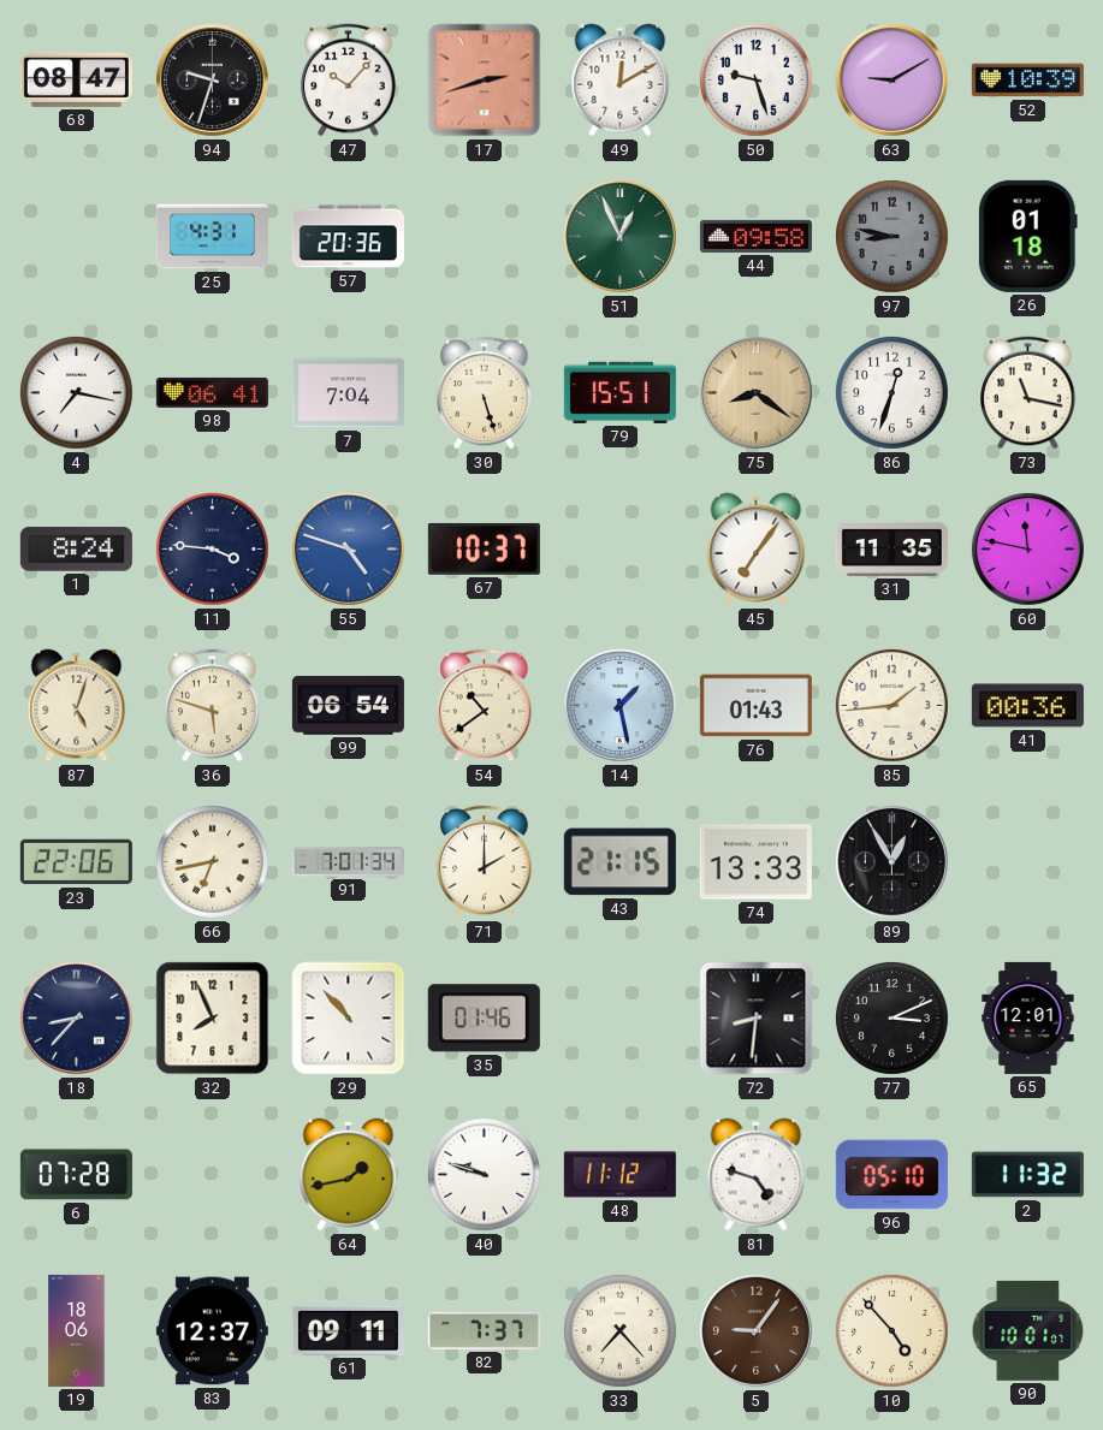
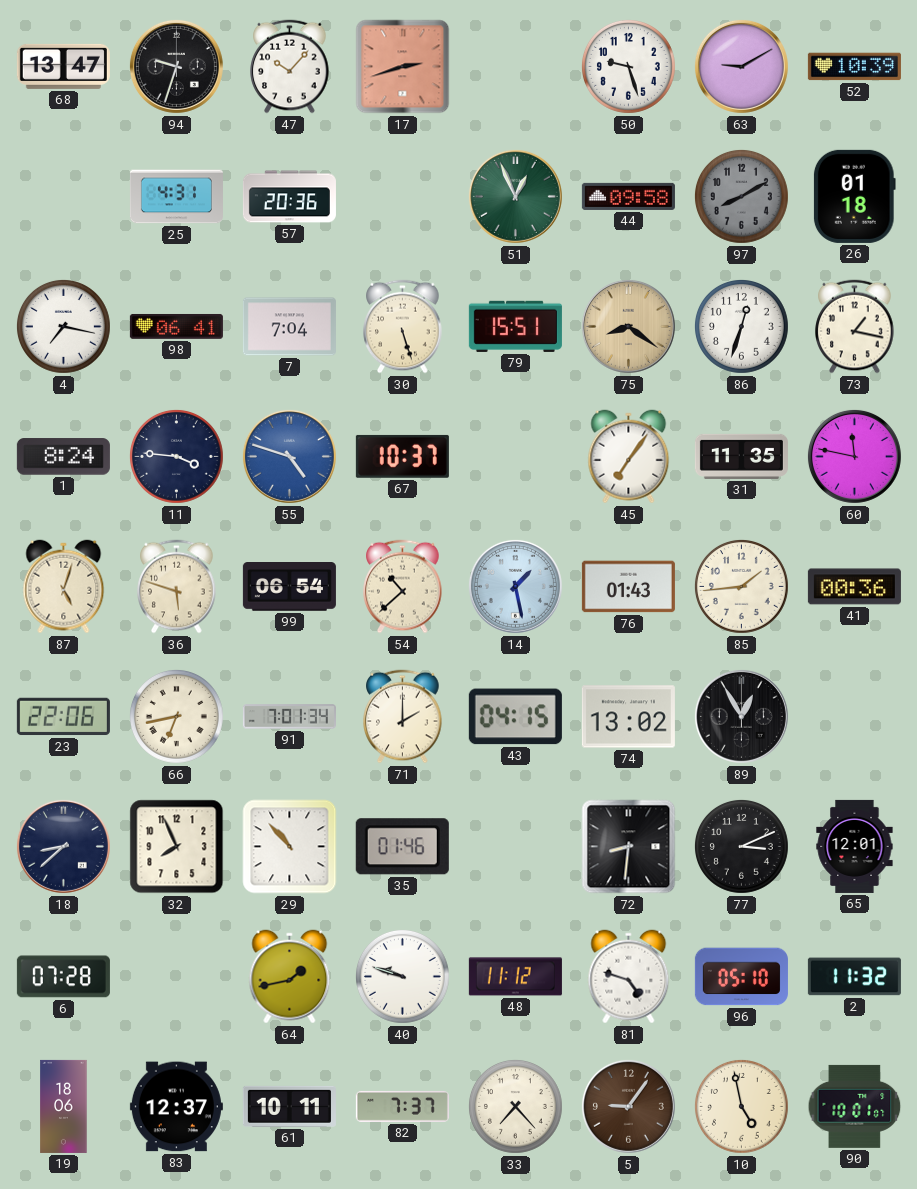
68: 08:47 -> 13:47
49: 12:10 -> none
97: 8:47 -> 8:10
73: 11:17 -> 1:17
54: 10:39 -> 10:38
43: 21:15 -> 04:15
74: 13:33 -> 13:02
18: 8:37 -> 8:38
61: 09:11 -> 10:11
10: 4:53 -> 4:58
